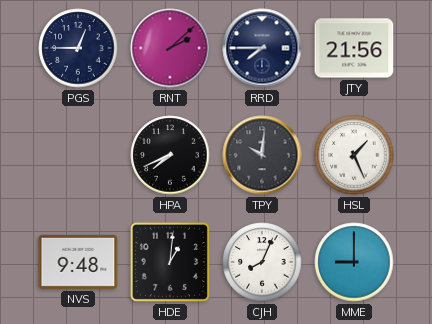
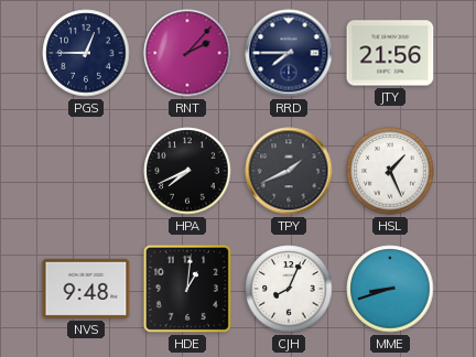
RNT: 2:08 -> 2:07
TPY: 10:01 -> 1:41
MME: 9:00 -> 8:42
